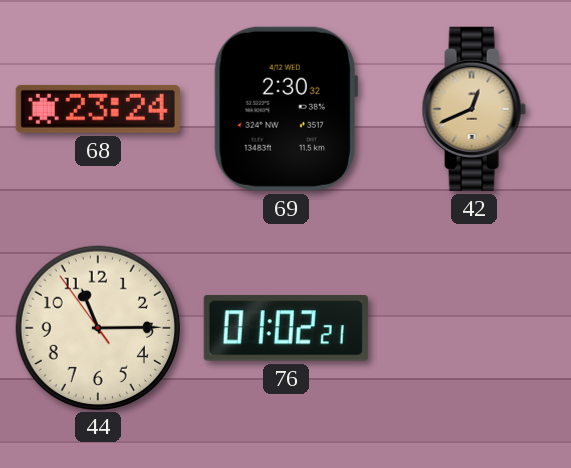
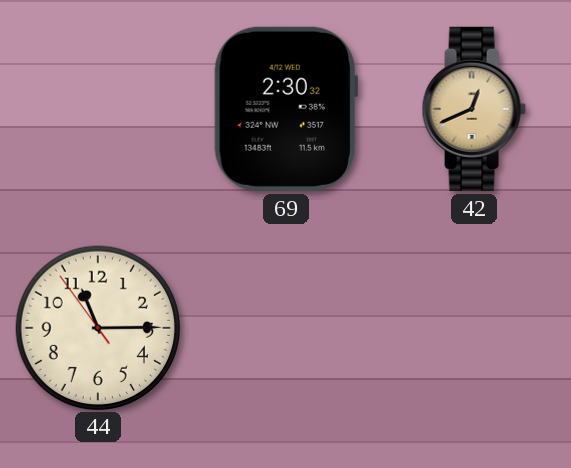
68: 23:24 -> none
76: 01:02 -> none
